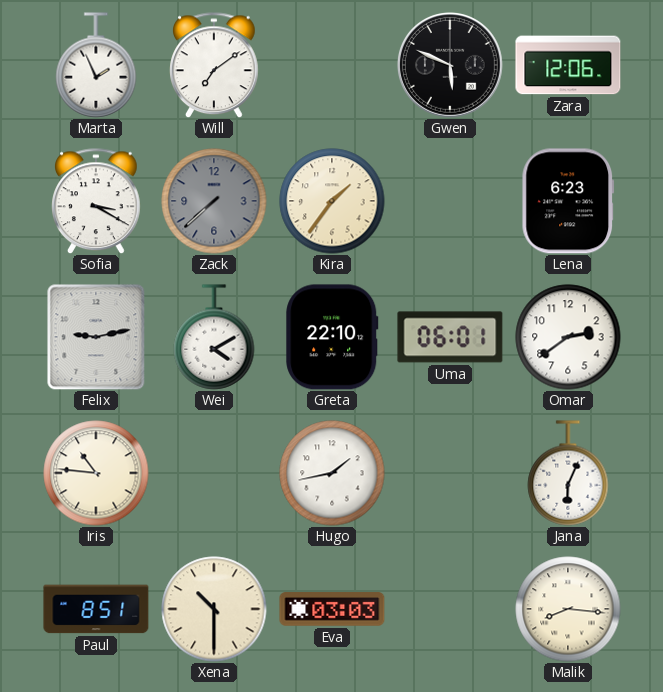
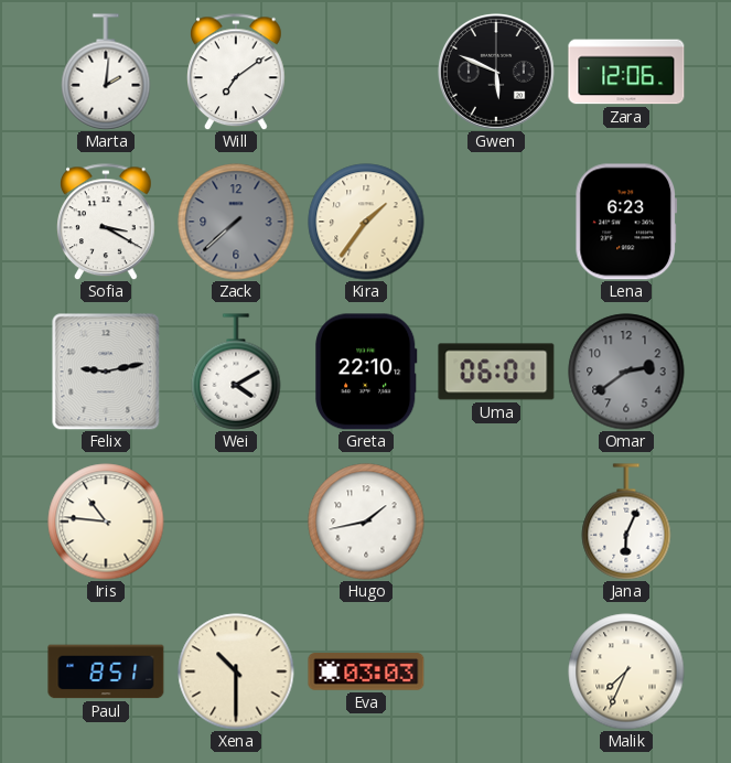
Marta: 1:56 -> 2:01
Omar dial: white -> grey
Malik: 8:16 -> 7:34
